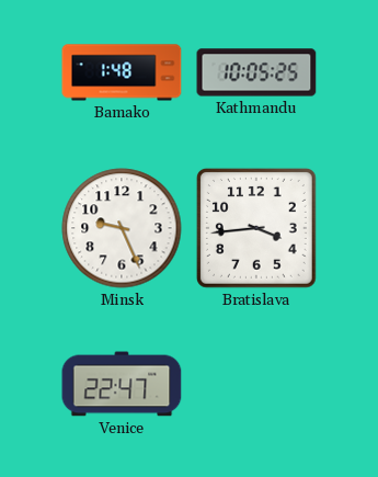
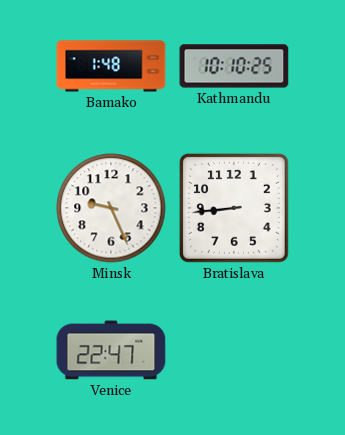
Kathmandu: 10:05 -> 10:10
Bratislava: 3:44 -> 8:44
